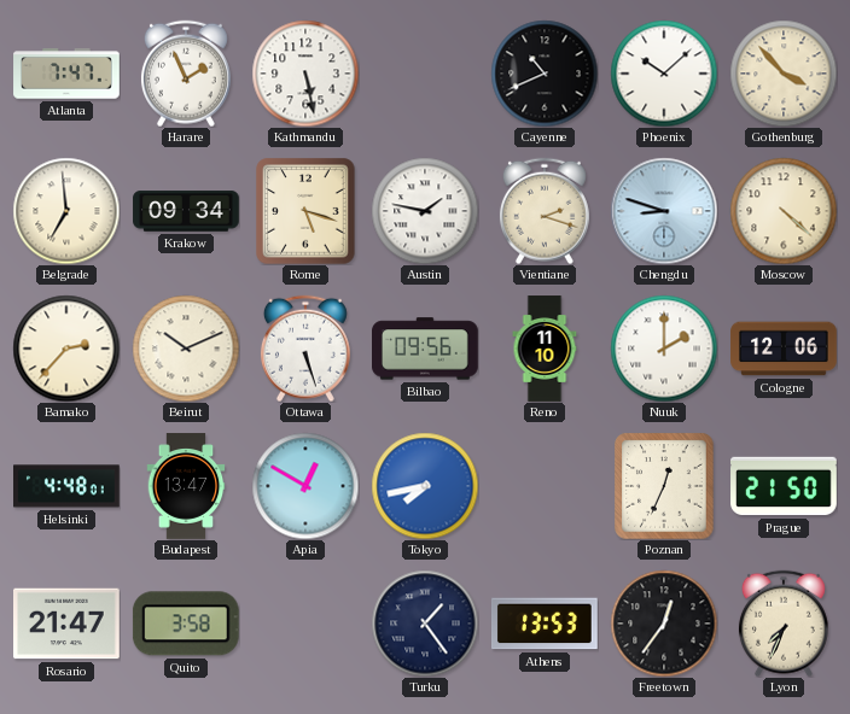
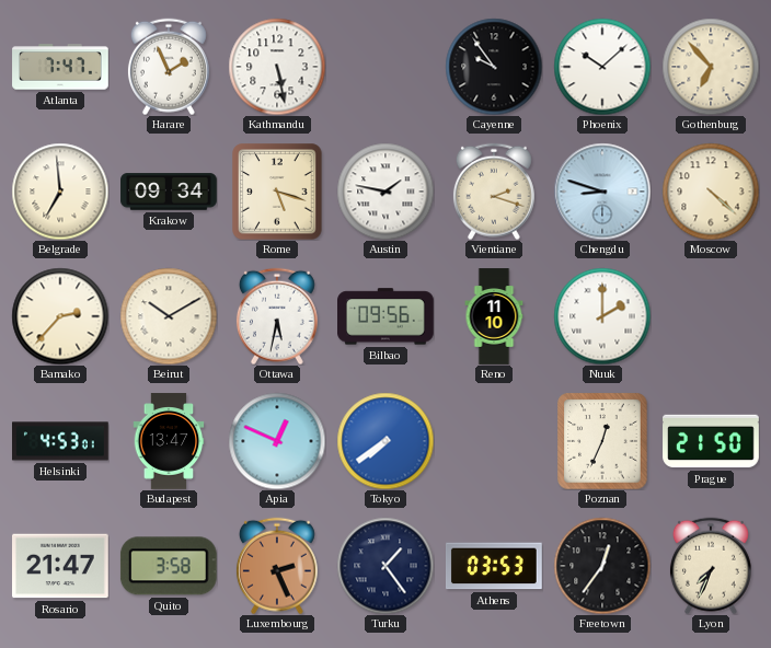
Cayenne: 10:41 -> 9:54
Gothenburg: 3:53 -> 6:53
Beirut: 10:11 -> 10:10
Ottawa: 5:27 -> 5:32
Cologne: 12:06 -> none
Helsinki: 4:48 -> 4:53
Apia: 12:50 -> 12:49
Tokyo: 7:43 -> 7:39
Luxembourg: none -> 2:26
Athens: 13:53 -> 03:53
